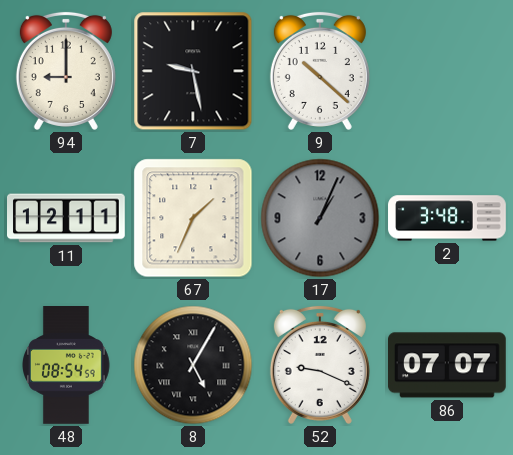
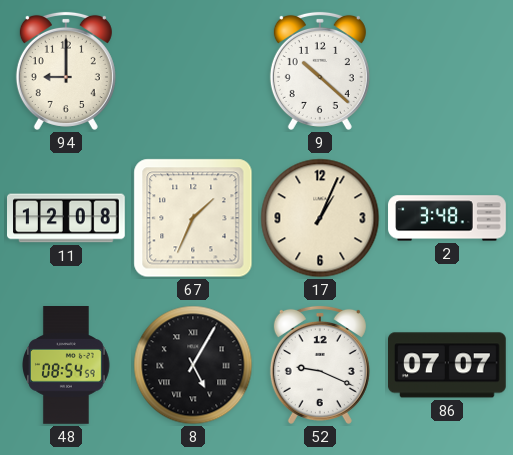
7: 9:28 -> none
11: 12:11 -> 12:08
17 dial: grey -> cream
